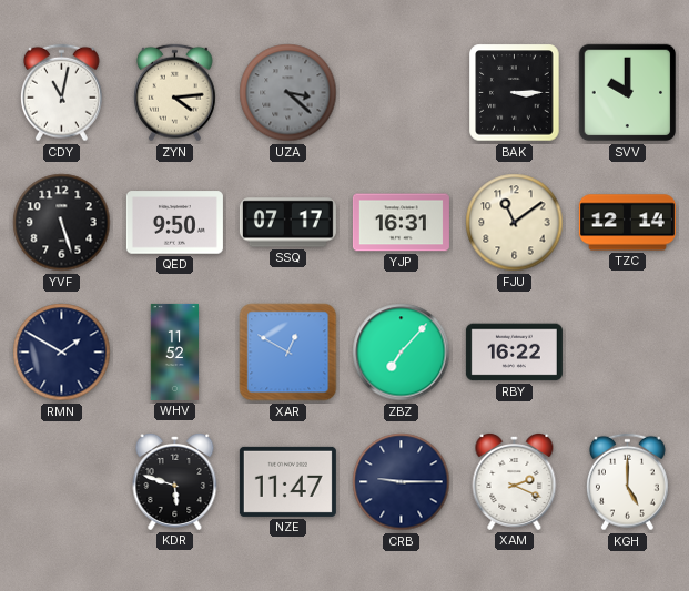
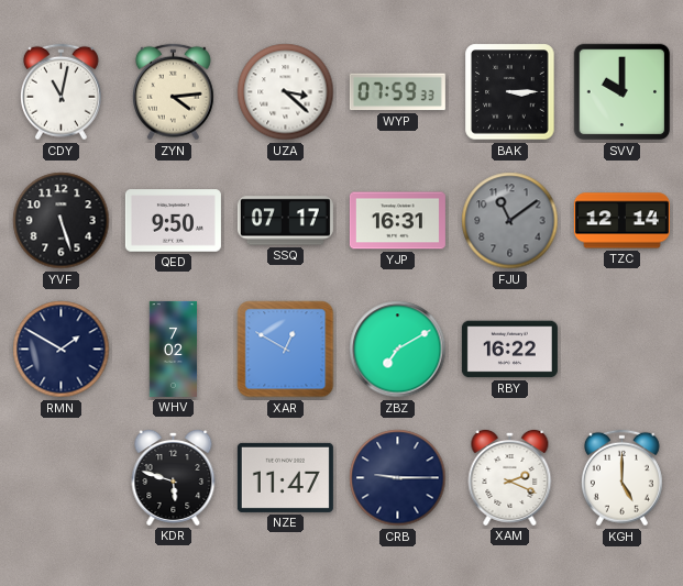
UZA dial: grey -> white
WYP: none -> 07:59
FJU dial: cream -> grey
WHV: 11:52 -> 7:02
ZBZ: 7:07 -> 7:10
